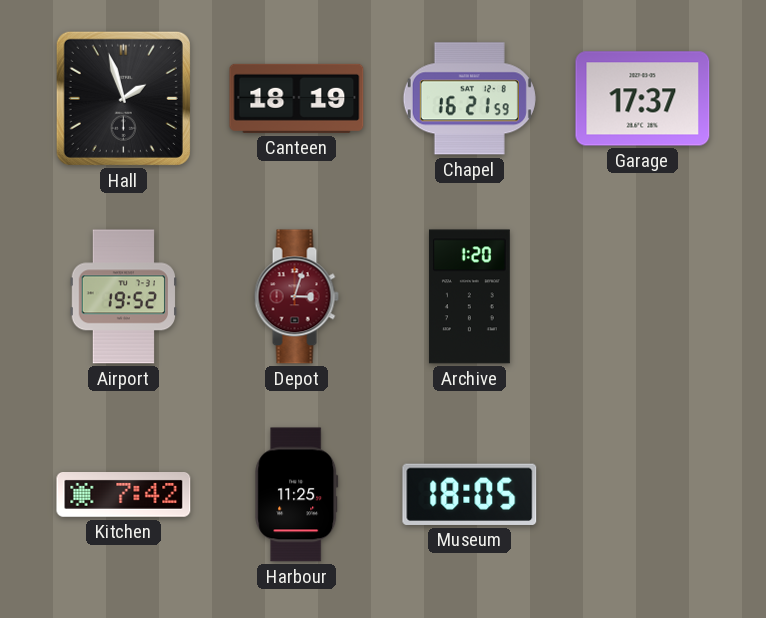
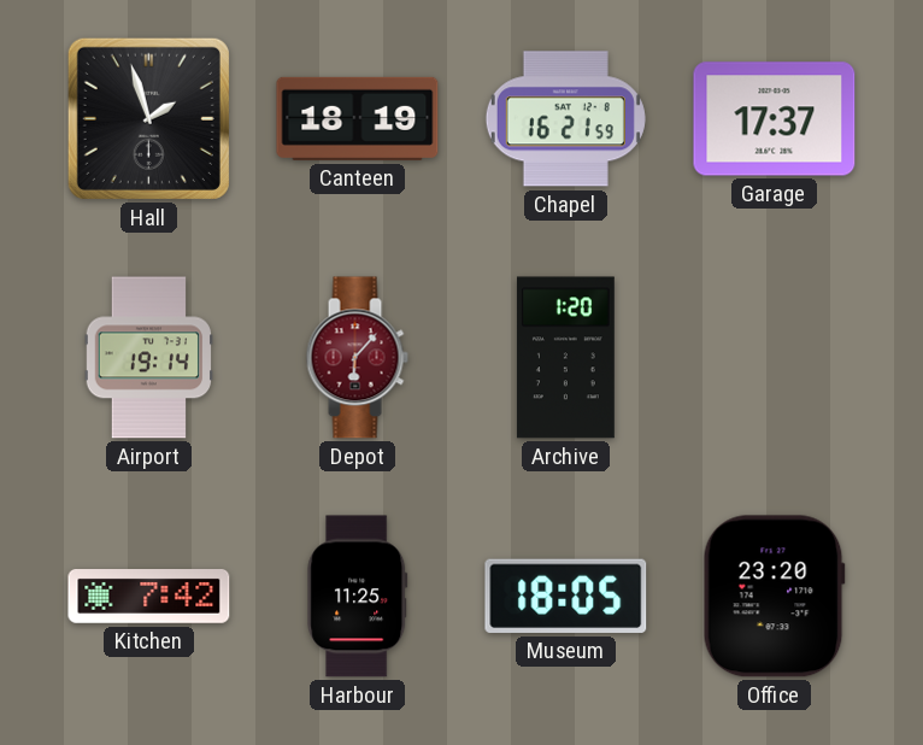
Airport: 19:52 -> 19:14
Depot: 3:03 -> 6:07
Office: none -> 23:20
